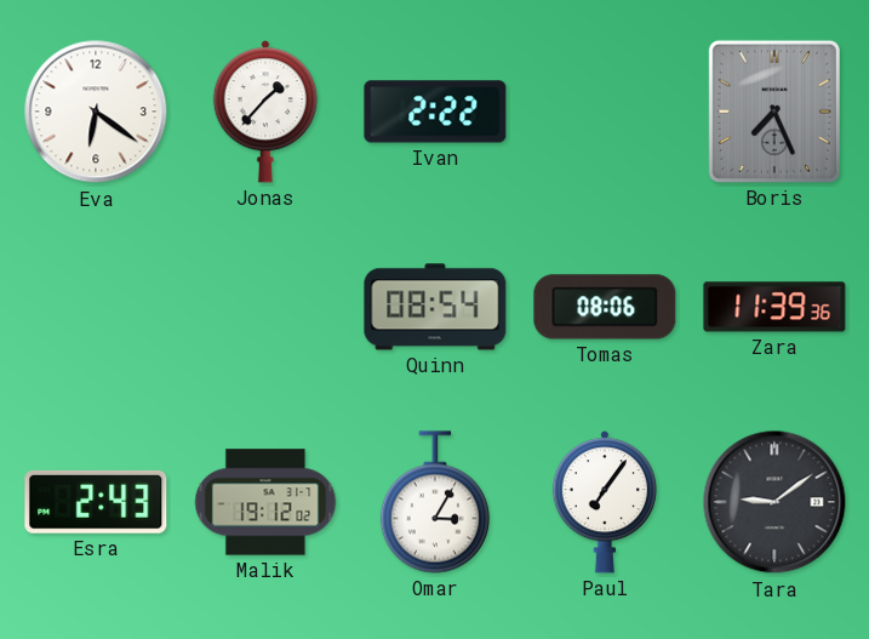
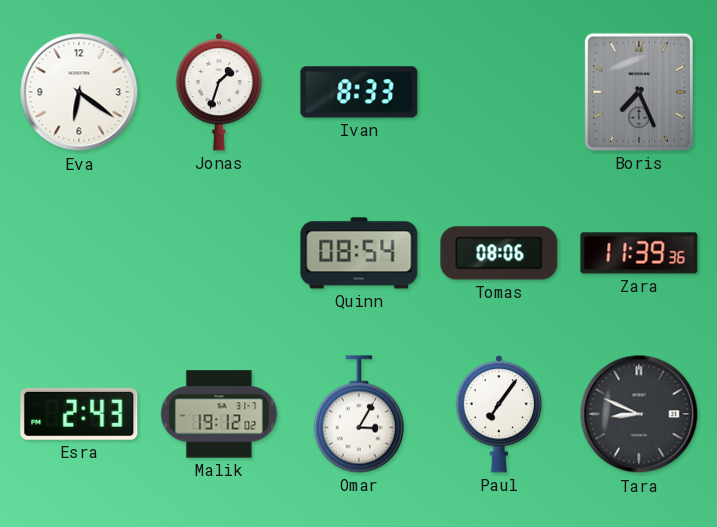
Jonas: 1:37 -> 1:33
Ivan: 2:22 -> 8:33
Tara: 9:09 -> 8:49
